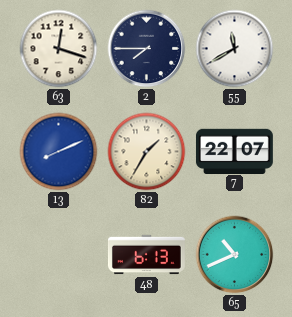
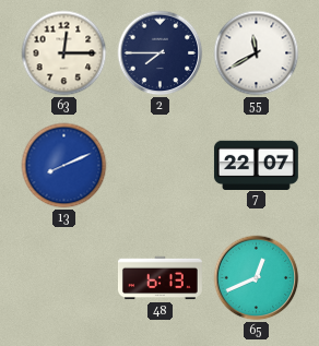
63: 12:18 -> 12:15
82: 1:35 -> none
65: 10:41 -> 12:41
